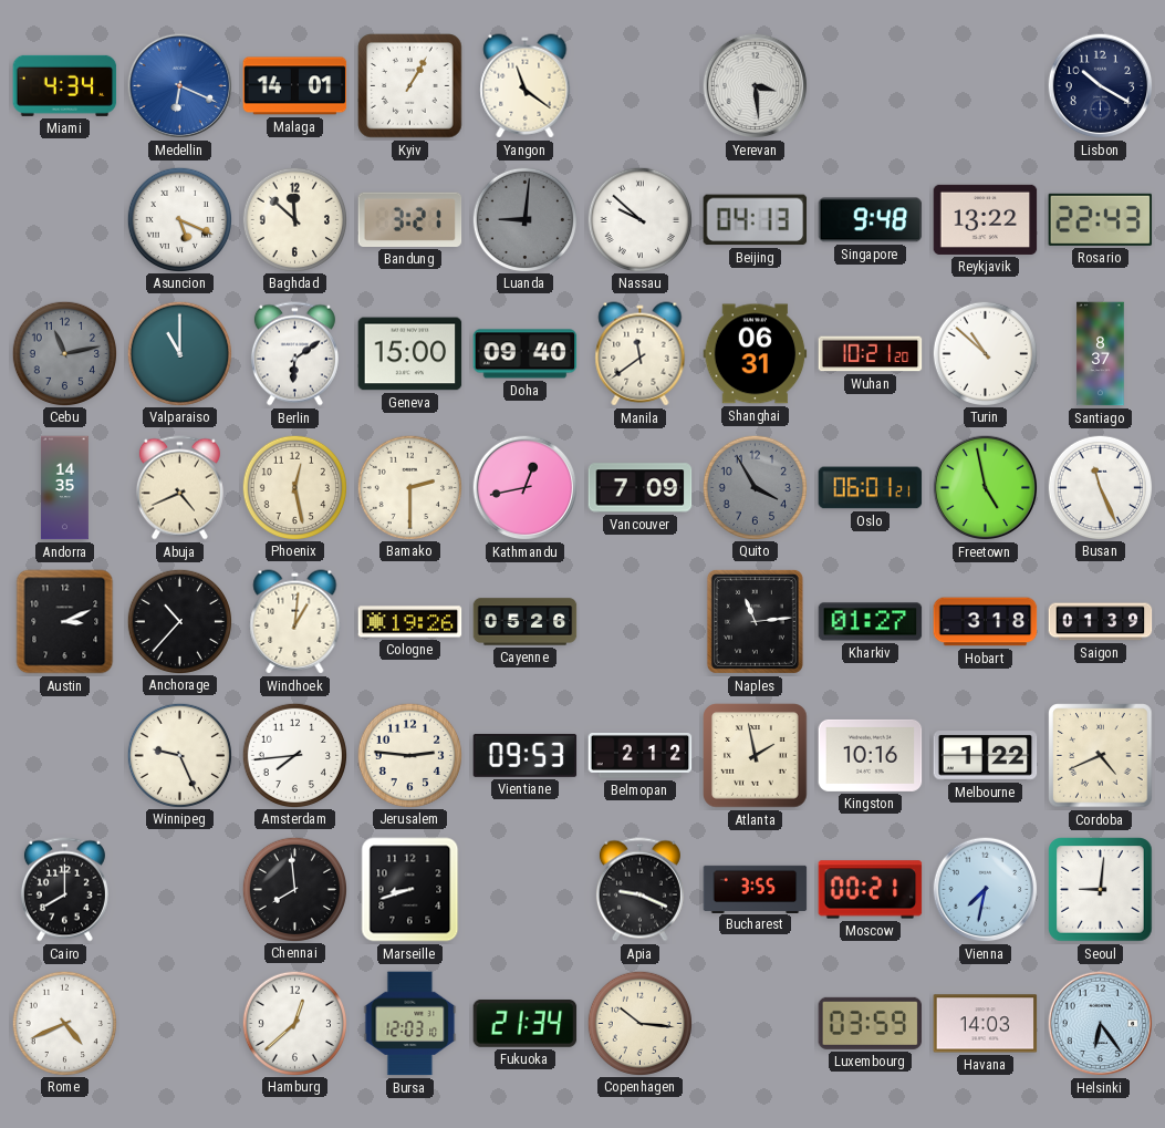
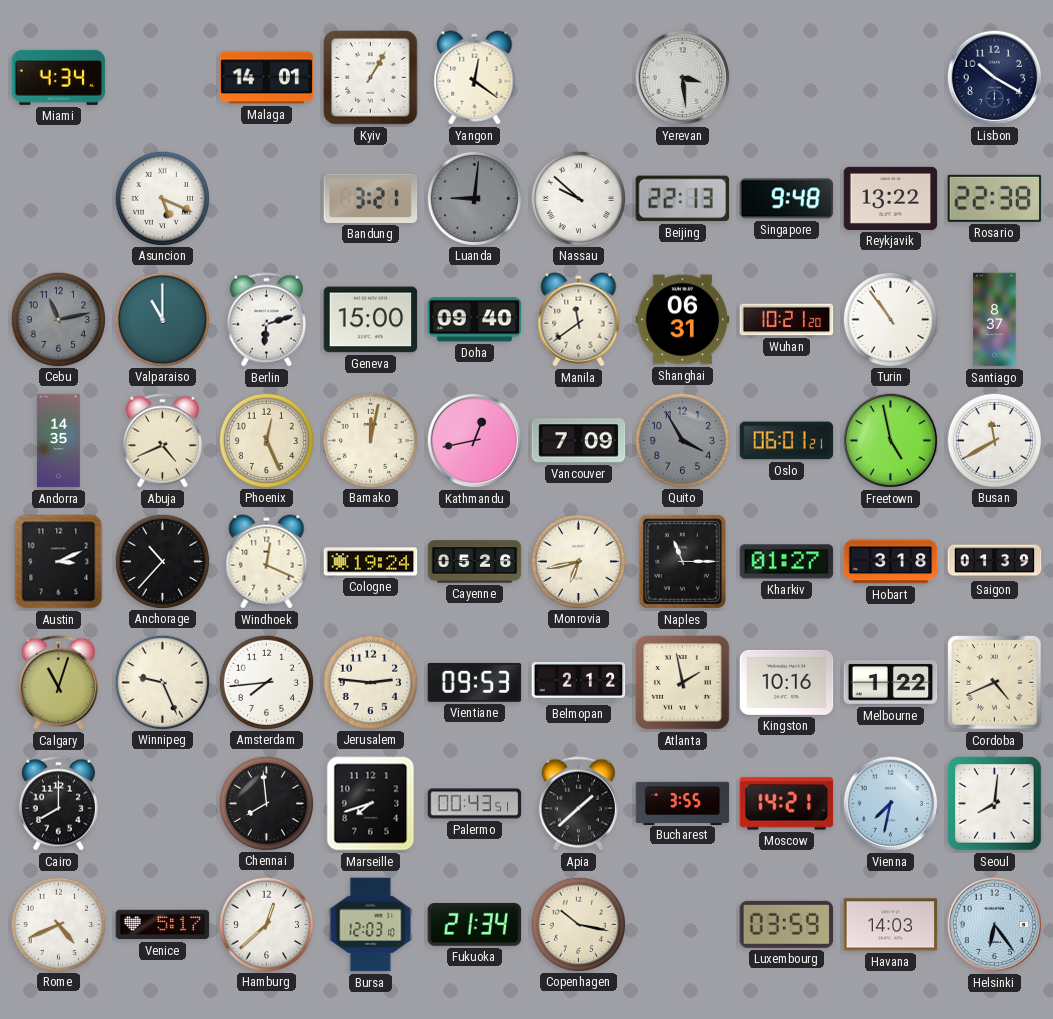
Medellin: 6:19 -> none
Yangon: 11:21 -> 12:21
Baghdad: 11:52 -> none
Beijing: 04:13 -> 22:13
Rosario: 22:43 -> 22:38
Berlin: 6:09 -> 6:12
Turin: 10:52 -> 10:54
Phoenix: 12:28 -> 12:26
Bamako: 2:30 -> 12:02
Busan: 11:26 -> 11:40
Windhoek: 1:01 -> 12:19
Cologne: 19:26 -> 19:24
Monrovia: none -> 6:43
Naples: 11:14 -> 11:15
Calgary: none -> 11:03
Marseille: 8:42 -> 7:42
Palermo: none -> 00:43
Apia: 9:19 -> 1:38
Moscow: 00:21 -> 14:21
Seoul: 9:01 -> 8:01
Venice: none -> 5:17
Copenhagen: 10:16 -> 10:17
